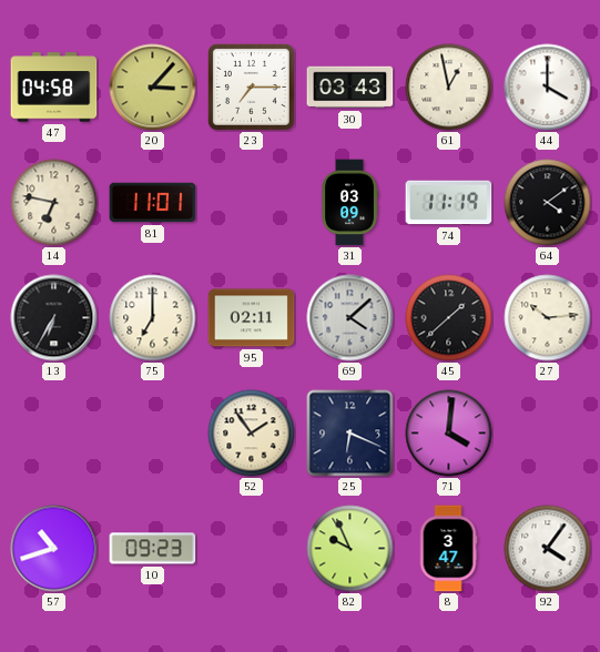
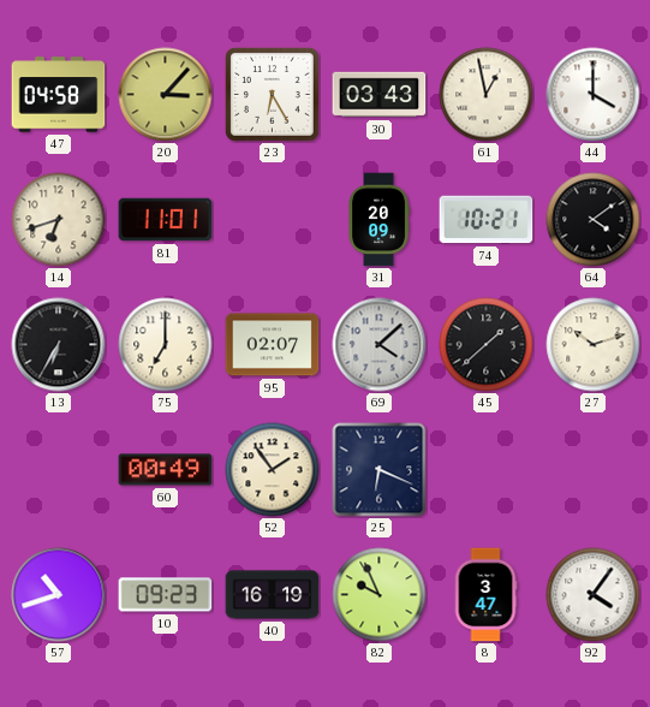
23: 7:15 -> 6:25
14: 6:47 -> 6:42
31: 03:09 -> 20:09
74: 11:19 -> 10:21
95: 02:11 -> 02:07
27: 10:14 -> 10:12
60: none -> 00:49
71: 4:01 -> none
40: none -> 16:19
